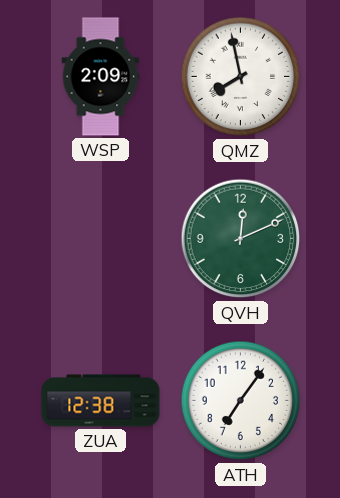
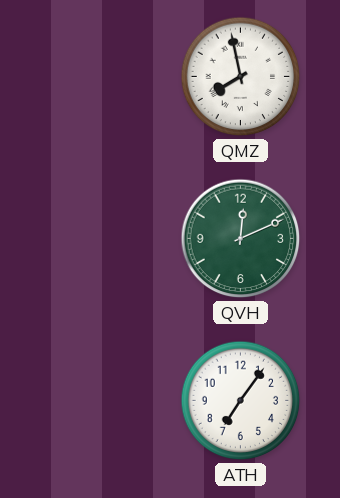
WSP: 2:09 -> none
ZUA: 12:38 -> none
